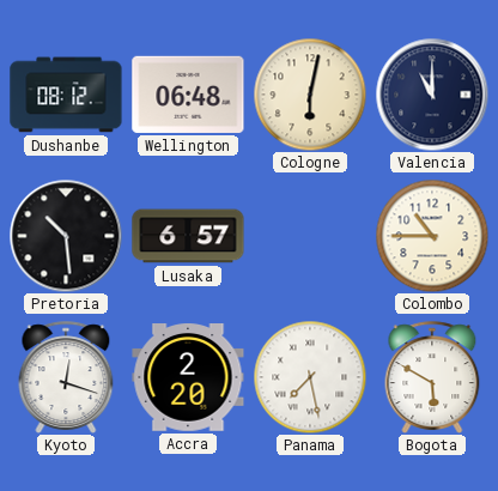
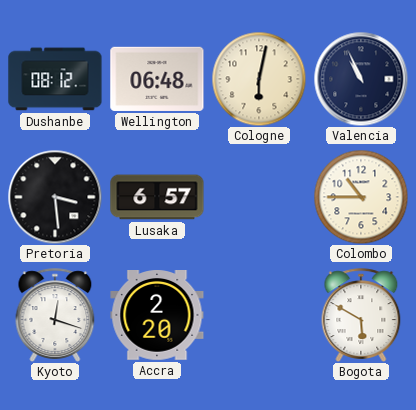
Valencia: 11:00 -> 10:56
Pretoria: 10:29 -> 3:29
Panama: 7:28 -> none
